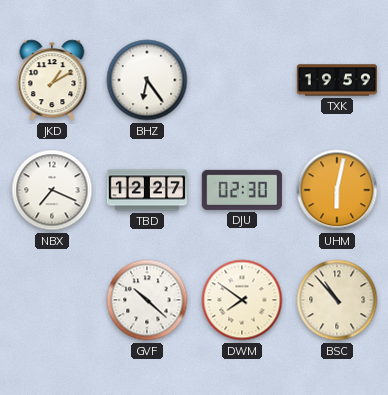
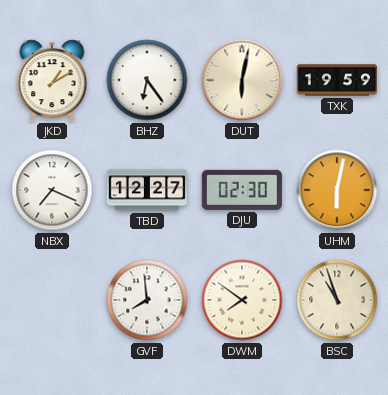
DUT: none -> 6:02
GVF: 10:22 -> 7:59
BSC: 10:53 -> 10:57
